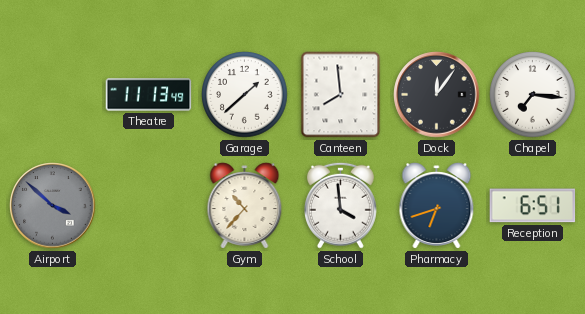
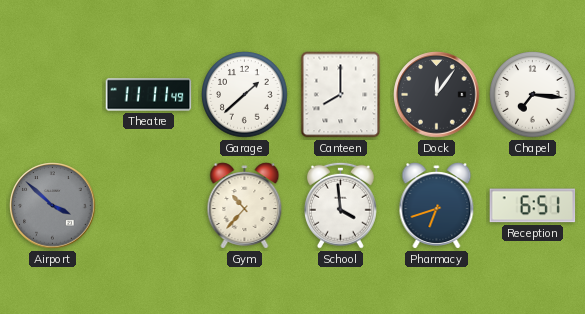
Theatre: 11:13 -> 11:11
Canteen: 7:59 -> 8:00
